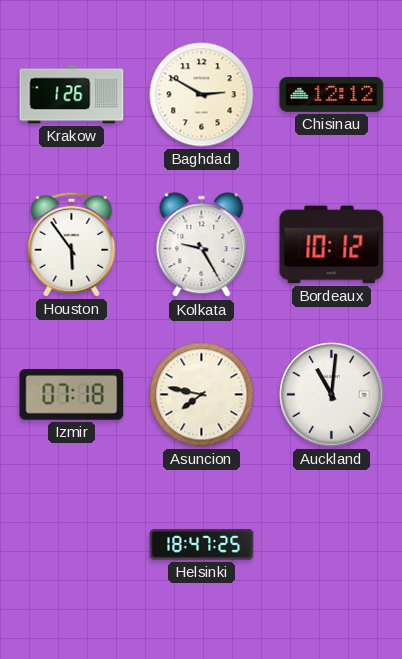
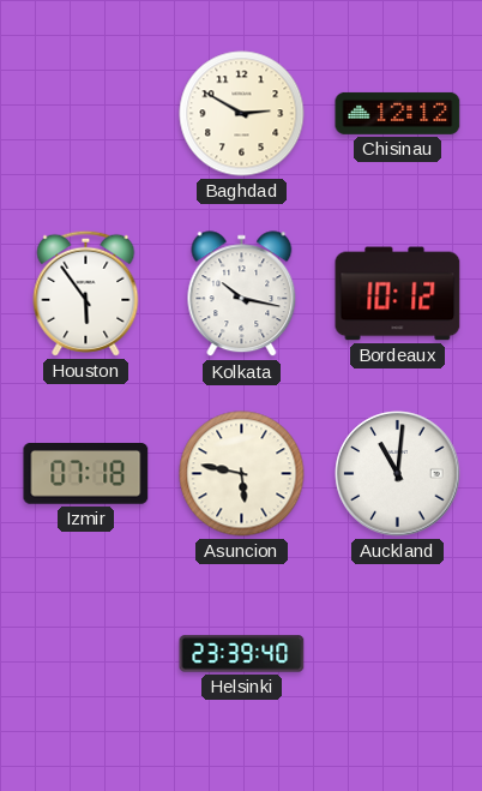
Krakow: 1:26 -> none
Kolkata: 9:25 -> 10:17
Asuncion: 7:47 -> 5:47
Helsinki: 18:47 -> 23:39
